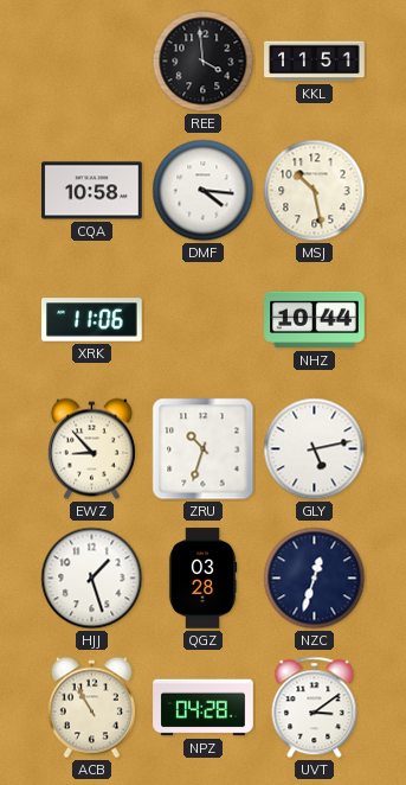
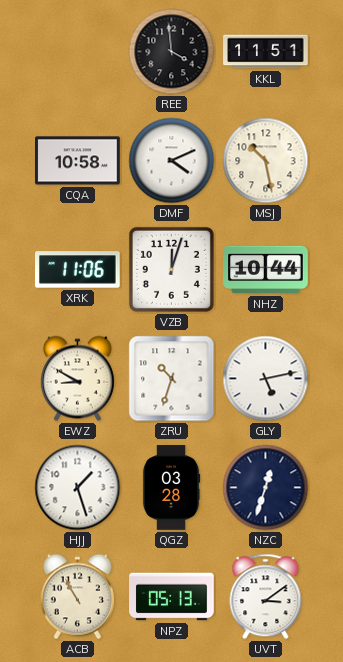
DMF: 4:16 -> 4:11
VZB: none -> 12:03
EWZ: 8:53 -> 8:50
NPZ: 04:28 -> 05:13
